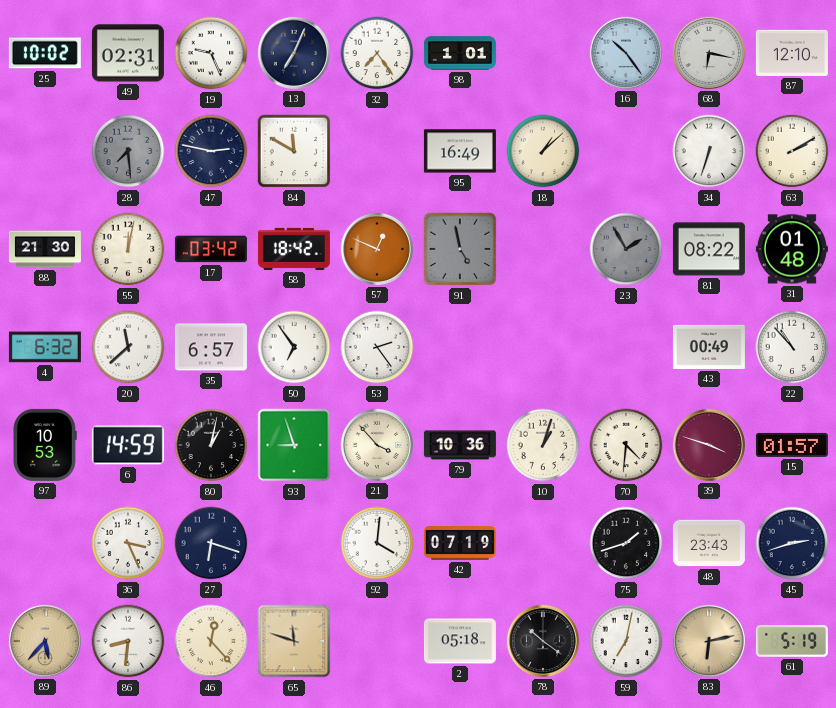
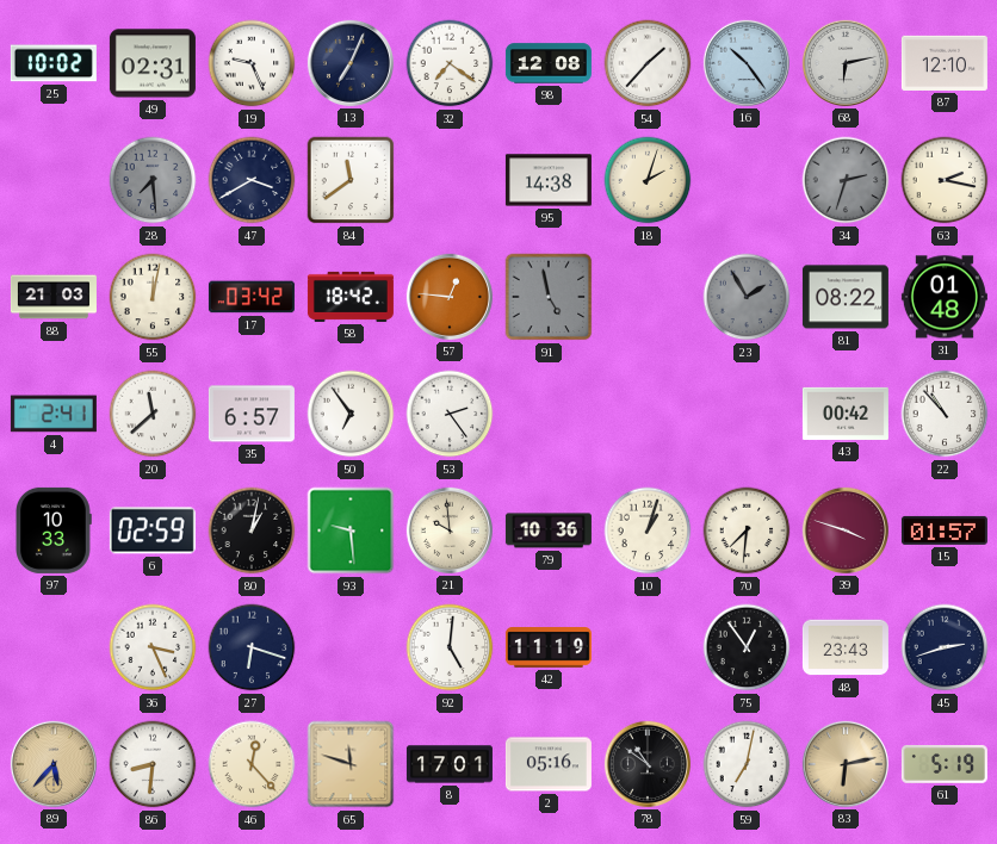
32: 7:24 -> 7:21
98: 1:01 -> 12:08
54: none -> 1:37
68: 6:17 -> 6:13
47: 2:47 -> 3:40
84: 11:50 -> 11:39
95: 16:49 -> 14:38
18: 1:08 -> 2:03
34: 6:33 -> 2:33
34 dial: white -> grey
63: 2:10 -> 2:17
88: 21:30 -> 21:03
57: 12:49 -> 12:46
4: 6:32 -> 2:41
43: 00:49 -> 00:42
97: 10:53 -> 10:33
6: 14:59 -> 02:59
93: 8:57 -> 9:29
21: 3:53 -> 9:59
70: 4:31 -> 7:31
92: 4:01 -> 5:01
42: 07:19 -> 11:19
75: 1:42 -> 12:54
8: none -> 17:01
2: 05:18 -> 05:16
78: 10:21 -> 10:51
